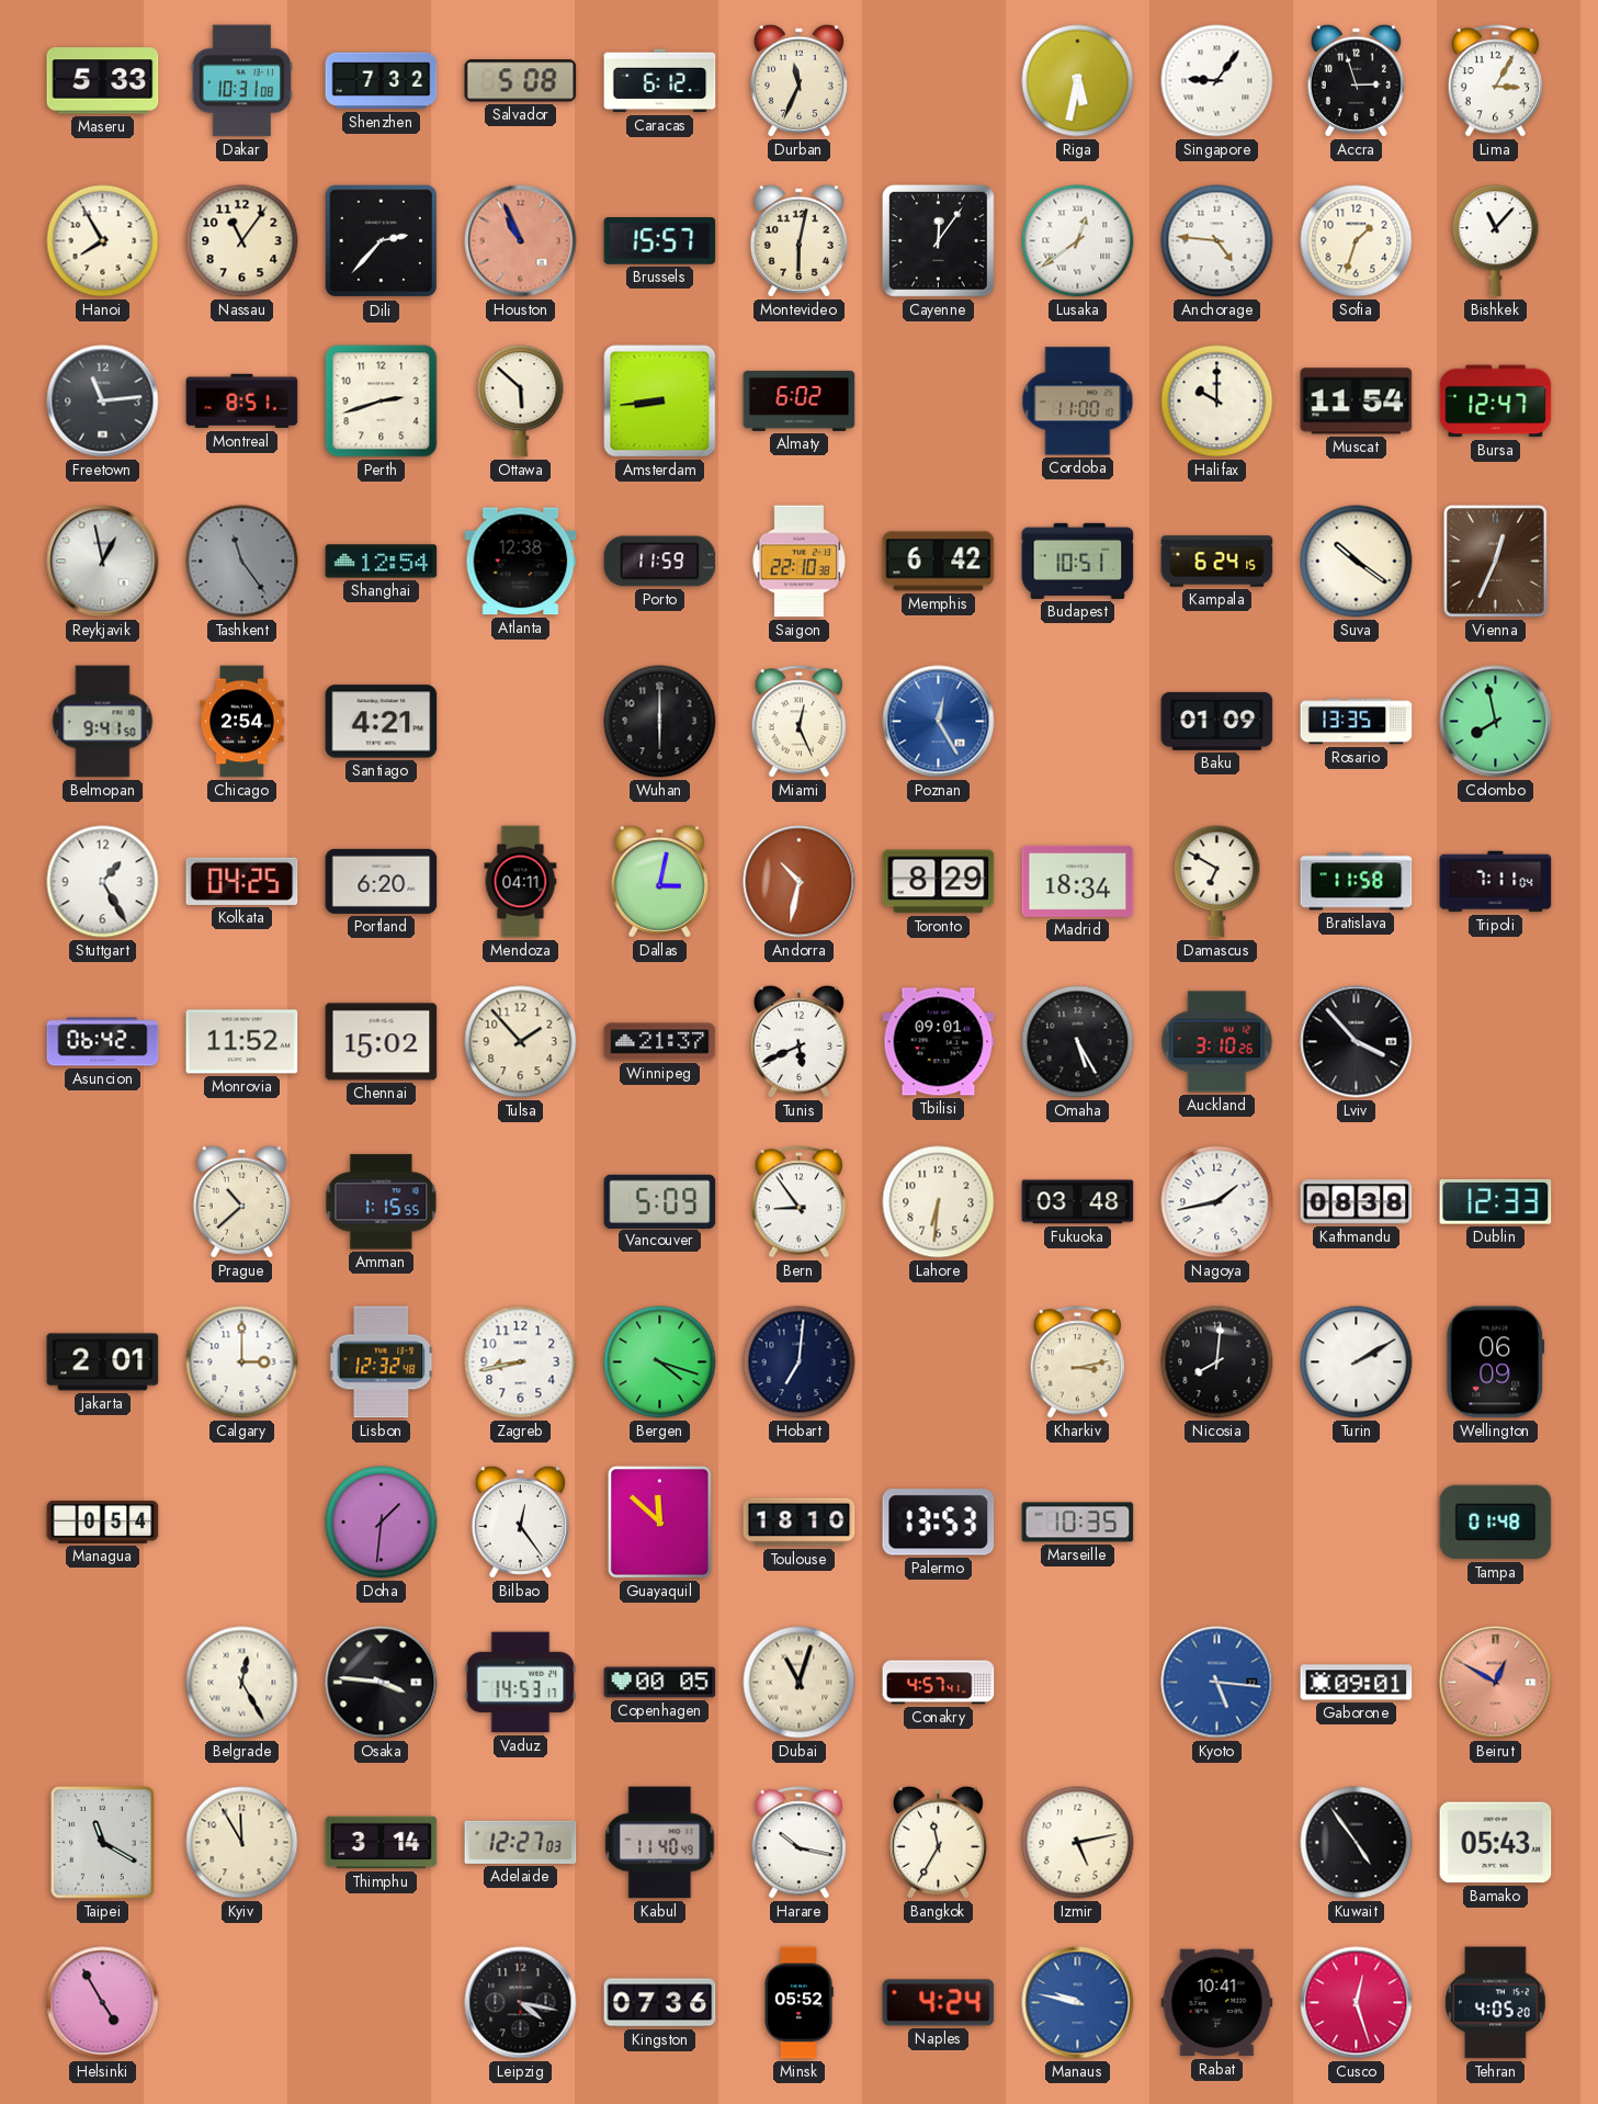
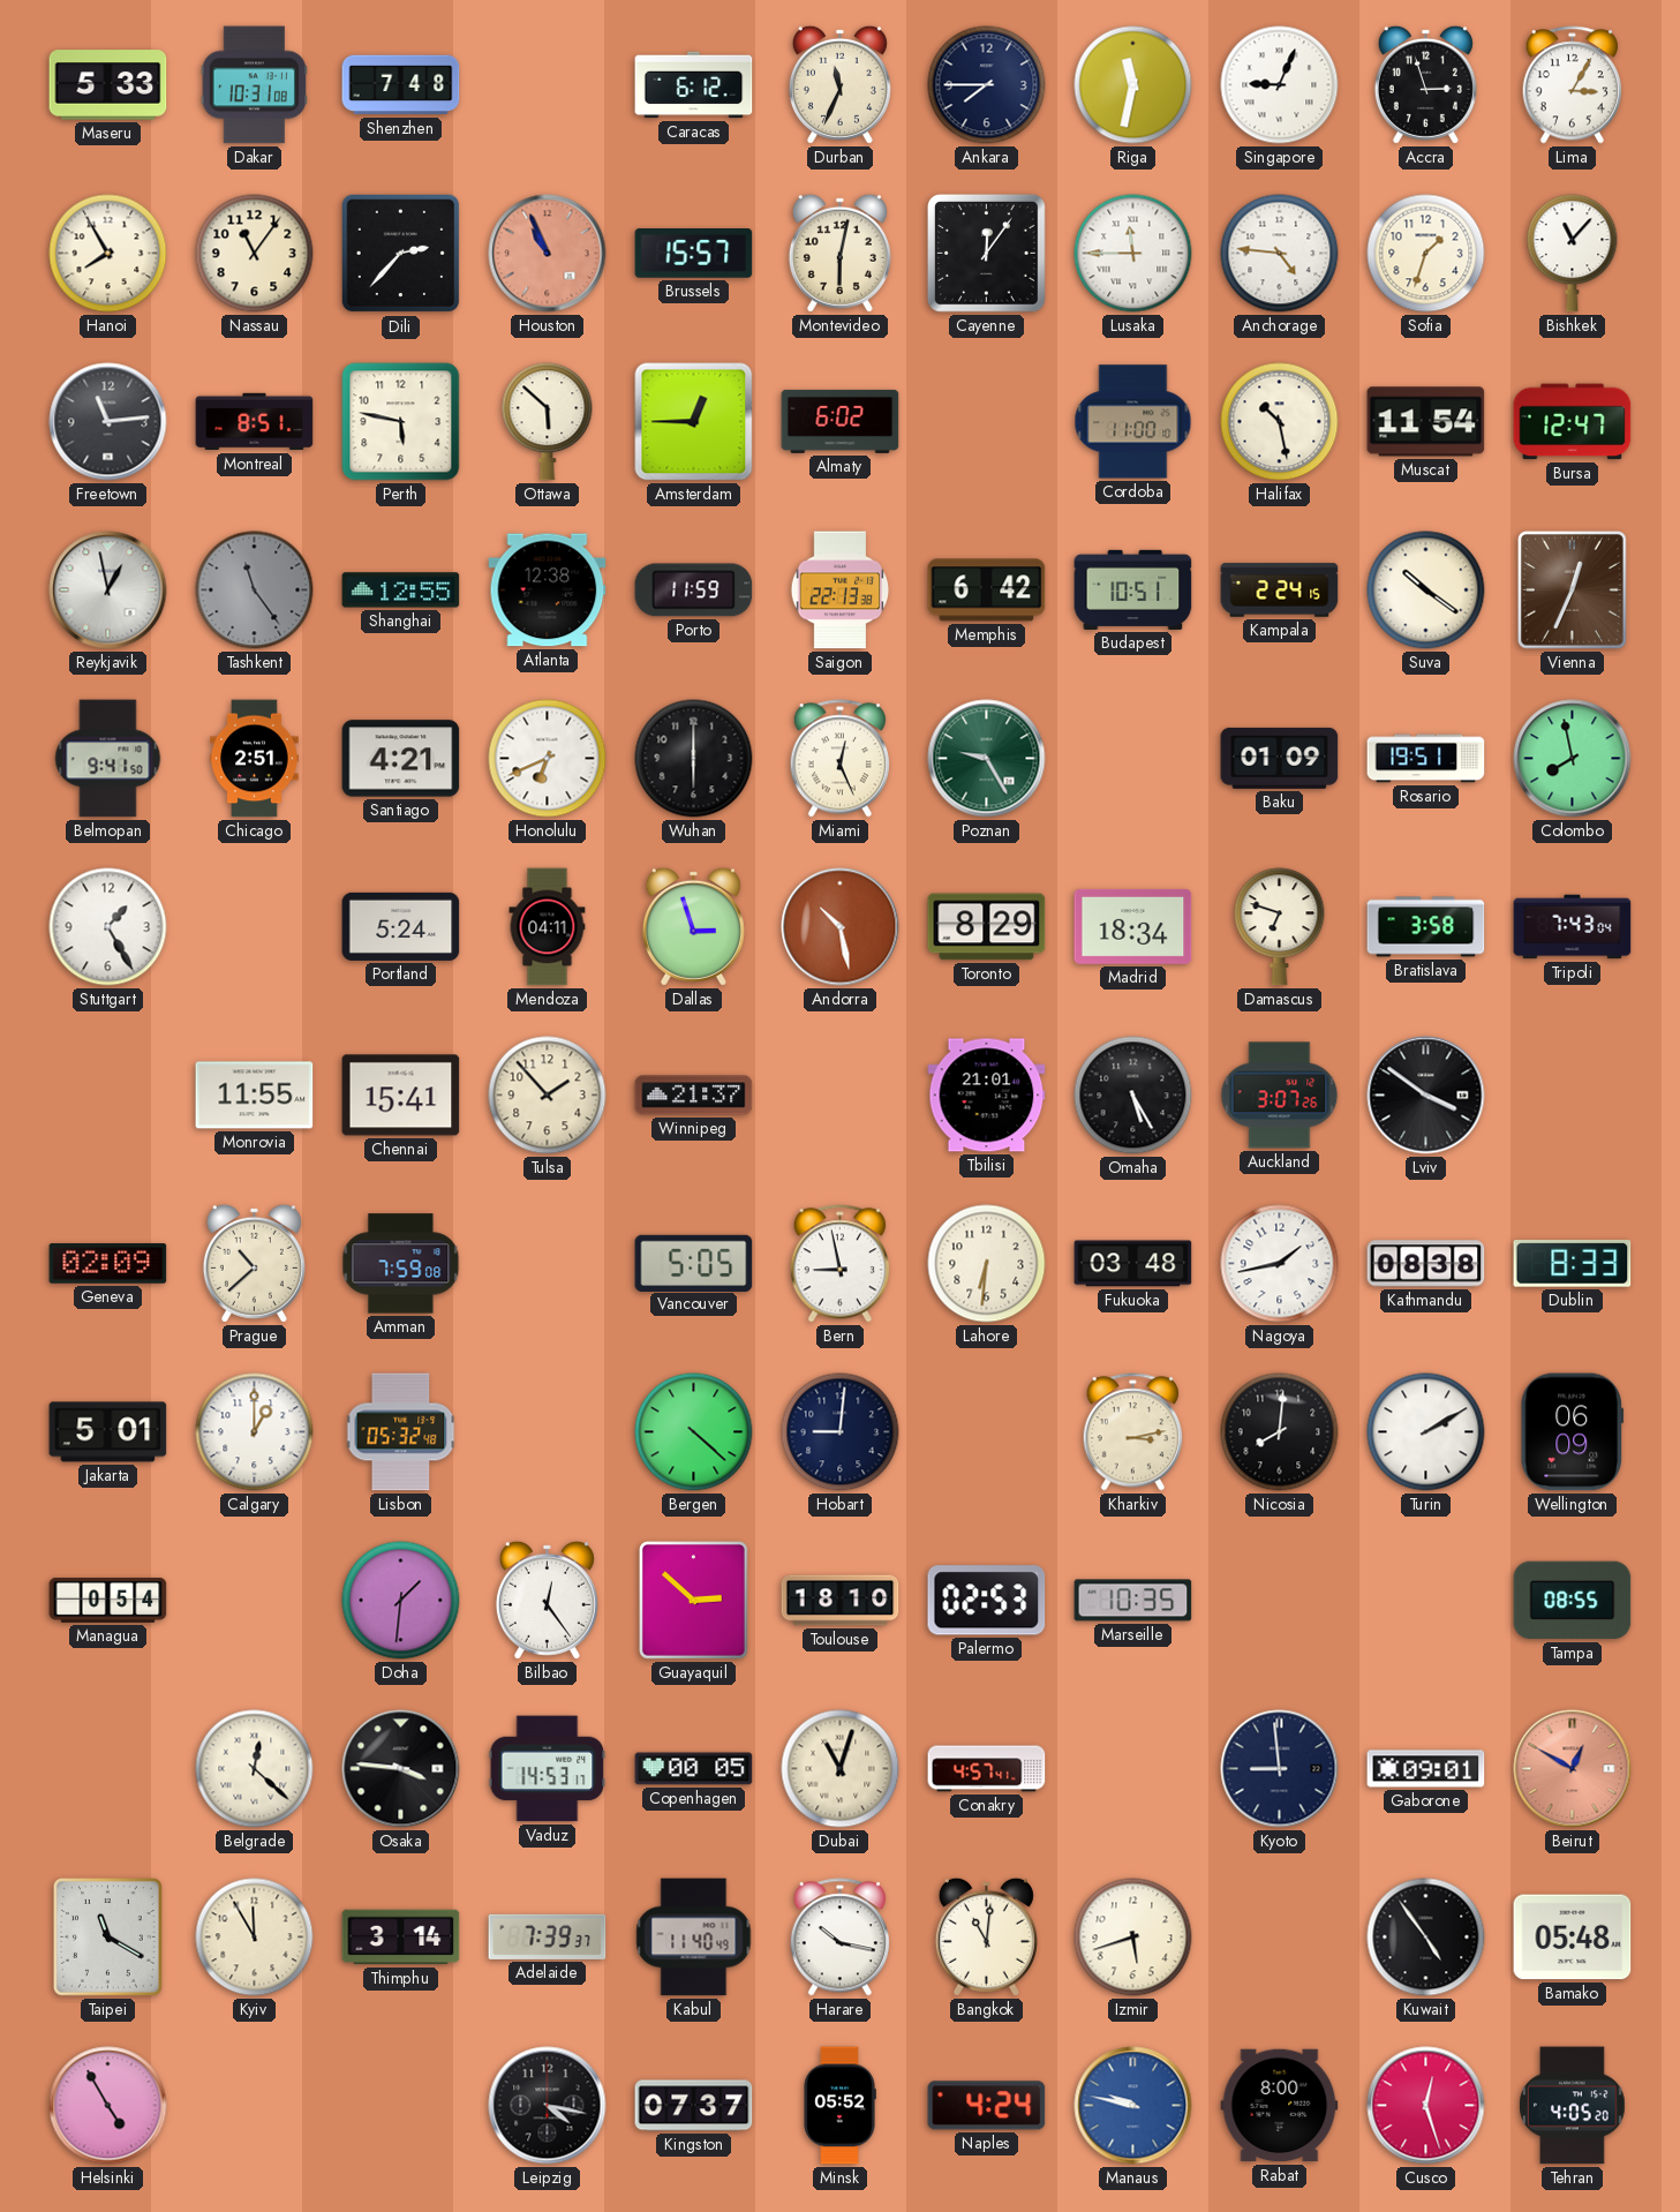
Shenzhen: 7:32 -> 7:48
Salvador: 5:08 -> none
Ankara: none -> 7:45
Riga: 5:32 -> 11:32
Singapore: 9:06 -> 9:04
Lusaka: 12:39 -> 11:45
Perth: 2:42 -> 5:47
Amsterdam: 8:44 -> 12:45
Halifax: 10:00 -> 10:28
Shanghai: 12:54 -> 12:55
Saigon: 22:10 -> 22:13
Kampala: 6:24 -> 2:24
Chicago: 2:54 -> 2:51
Honolulu: none -> 6:41
Poznan: 12:25 -> 9:25
Poznan dial: blue -> green
Rosario: 13:35 -> 19:51
Kolkata: 04:25 -> none
Portland: 6:20 -> 5:24
Dallas: 3:02 -> 2:57
Andorra: 10:32 -> 10:28
Damascus: 6:50 -> 6:48
Bratislava: 11:58 -> 3:58
Tripoli: 7:11 -> 7:43
Asuncion: 06:42 -> none
Monrovia: 11:52 -> 11:55
Chennai: 15:02 -> 15:41
Tunis: 5:41 -> none
Tbilisi: 09:01 -> 21:01
Auckland: 3:10 -> 3:07
Lviv: 3:53 -> 3:51
Geneva: none -> 02:09
Amman: 1:15 -> 7:59
Vancouver: 5:09 -> 5:05
Bern: 8:54 -> 8:58
Dublin: 12:33 -> 8:33
Jakarta: 2:01 -> 5:01
Calgary: 3:00 -> 1:00
Lisbon: 12:32 -> 05:32
Zagreb: 8:43 -> none
Bergen: 4:18 -> 4:22
Hobart: 7:01 -> 9:01
Guayaquil: 11:52 -> 2:52
Palermo: 13:53 -> 02:53
Tampa: 01:48 -> 08:55
Belgrade: 12:25 -> 12:22
Kyoto: 5:16 -> 8:59
Kyoto dial: blue -> navy
Adelaide: 12:27 -> 7:39
Bangkok: 11:35 -> 11:01
Izmir: 5:13 -> 5:42
Bamako: 05:43 -> 05:48
Kingston: 07:36 -> 07:37
Rabat: 10:41 -> 8:00
